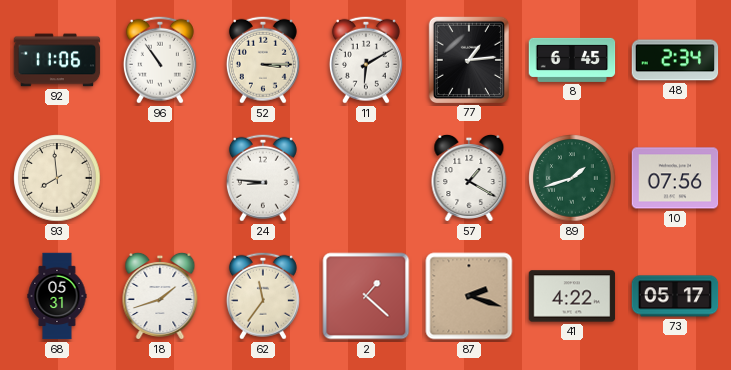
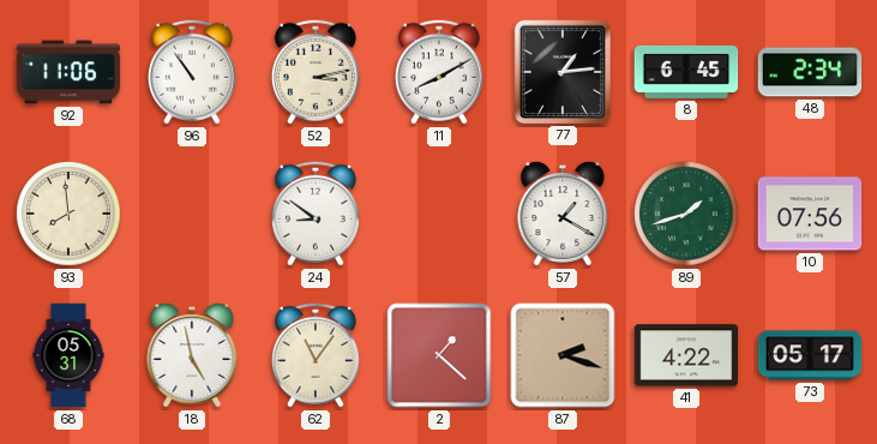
52: 3:15 -> 3:13
11: 6:10 -> 8:10
24: 8:46 -> 8:51
18: 1:42 -> 4:58
62: 11:36 -> 11:06
